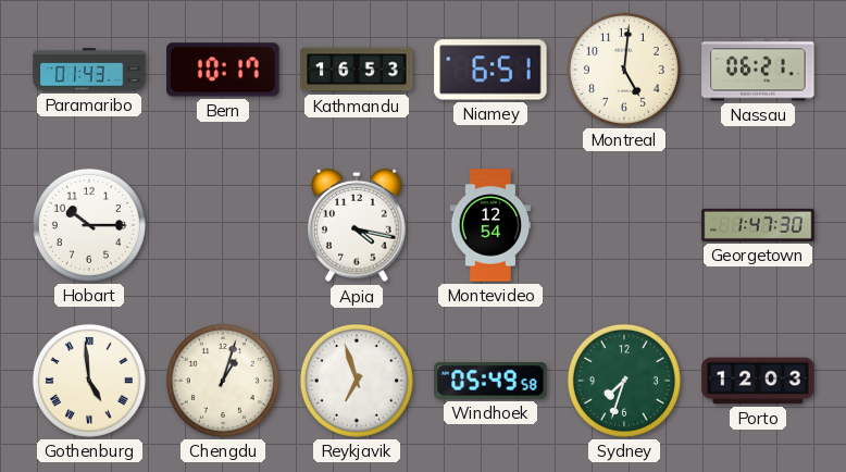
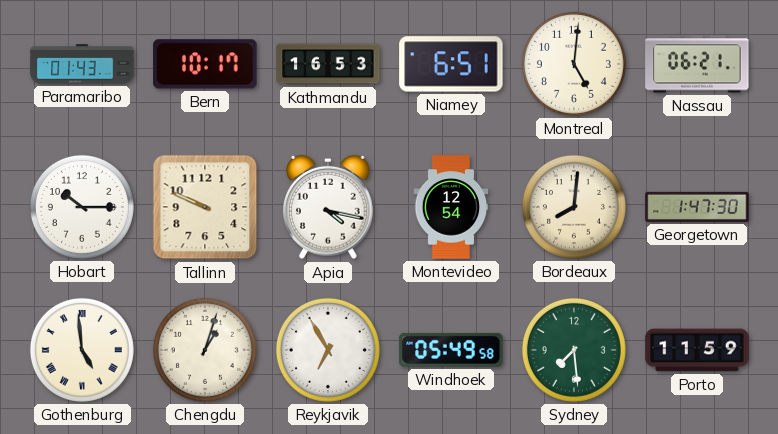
Tallinn: none -> 9:49
Bordeaux: none -> 8:01
Reykjavik: 6:57 -> 6:55
Sydney: 7:33 -> 7:29
Porto: 12:03 -> 11:59
